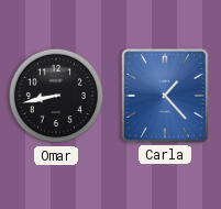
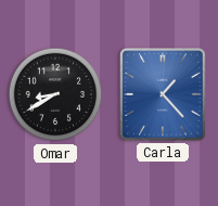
Omar: 8:43 -> 8:40
